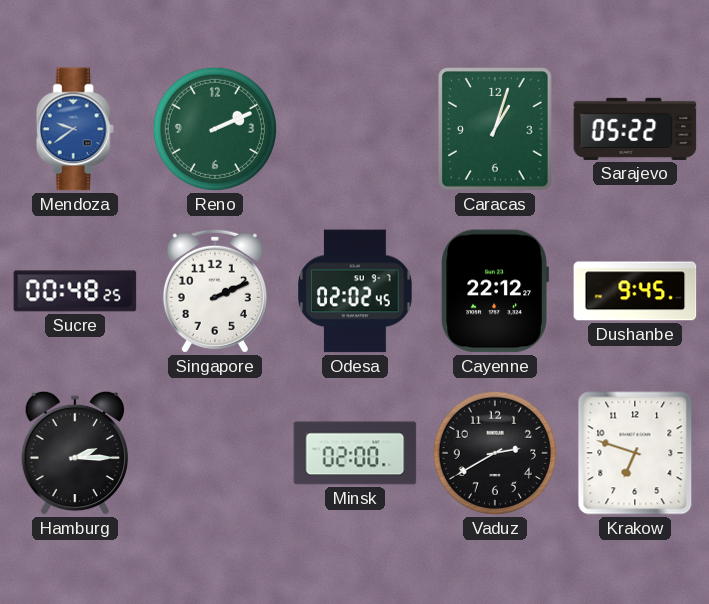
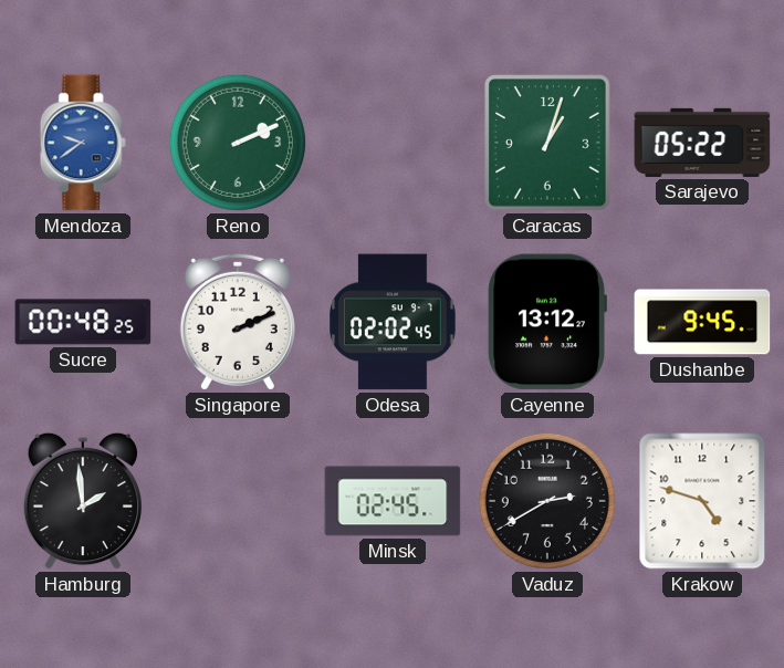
Cayenne: 22:12 -> 13:12
Hamburg: 2:15 -> 1:59
Minsk: 02:00 -> 02:45
Krakow: 6:48 -> 4:48
